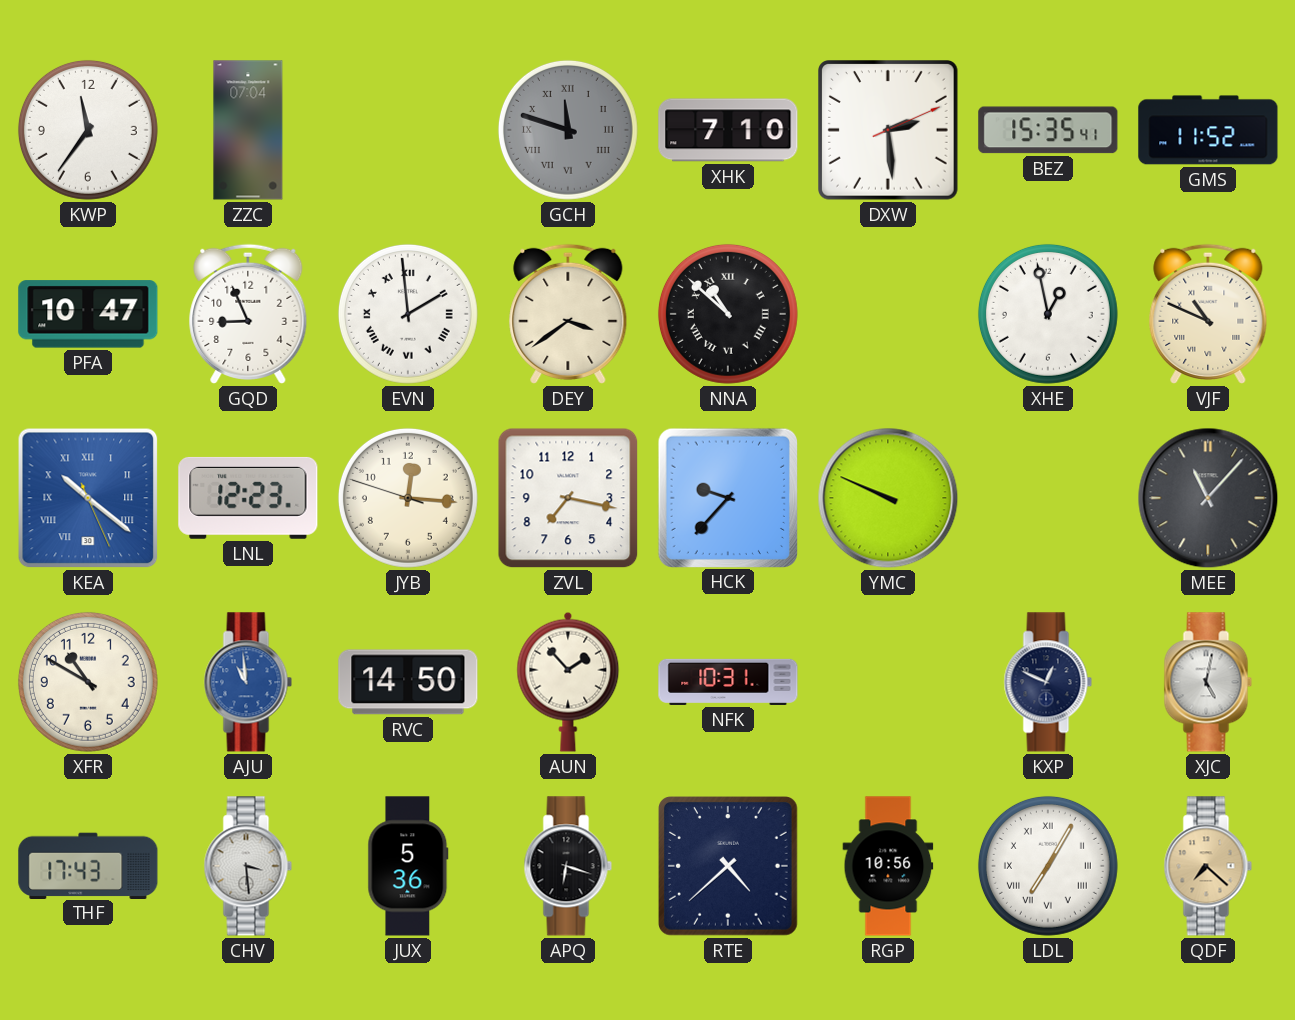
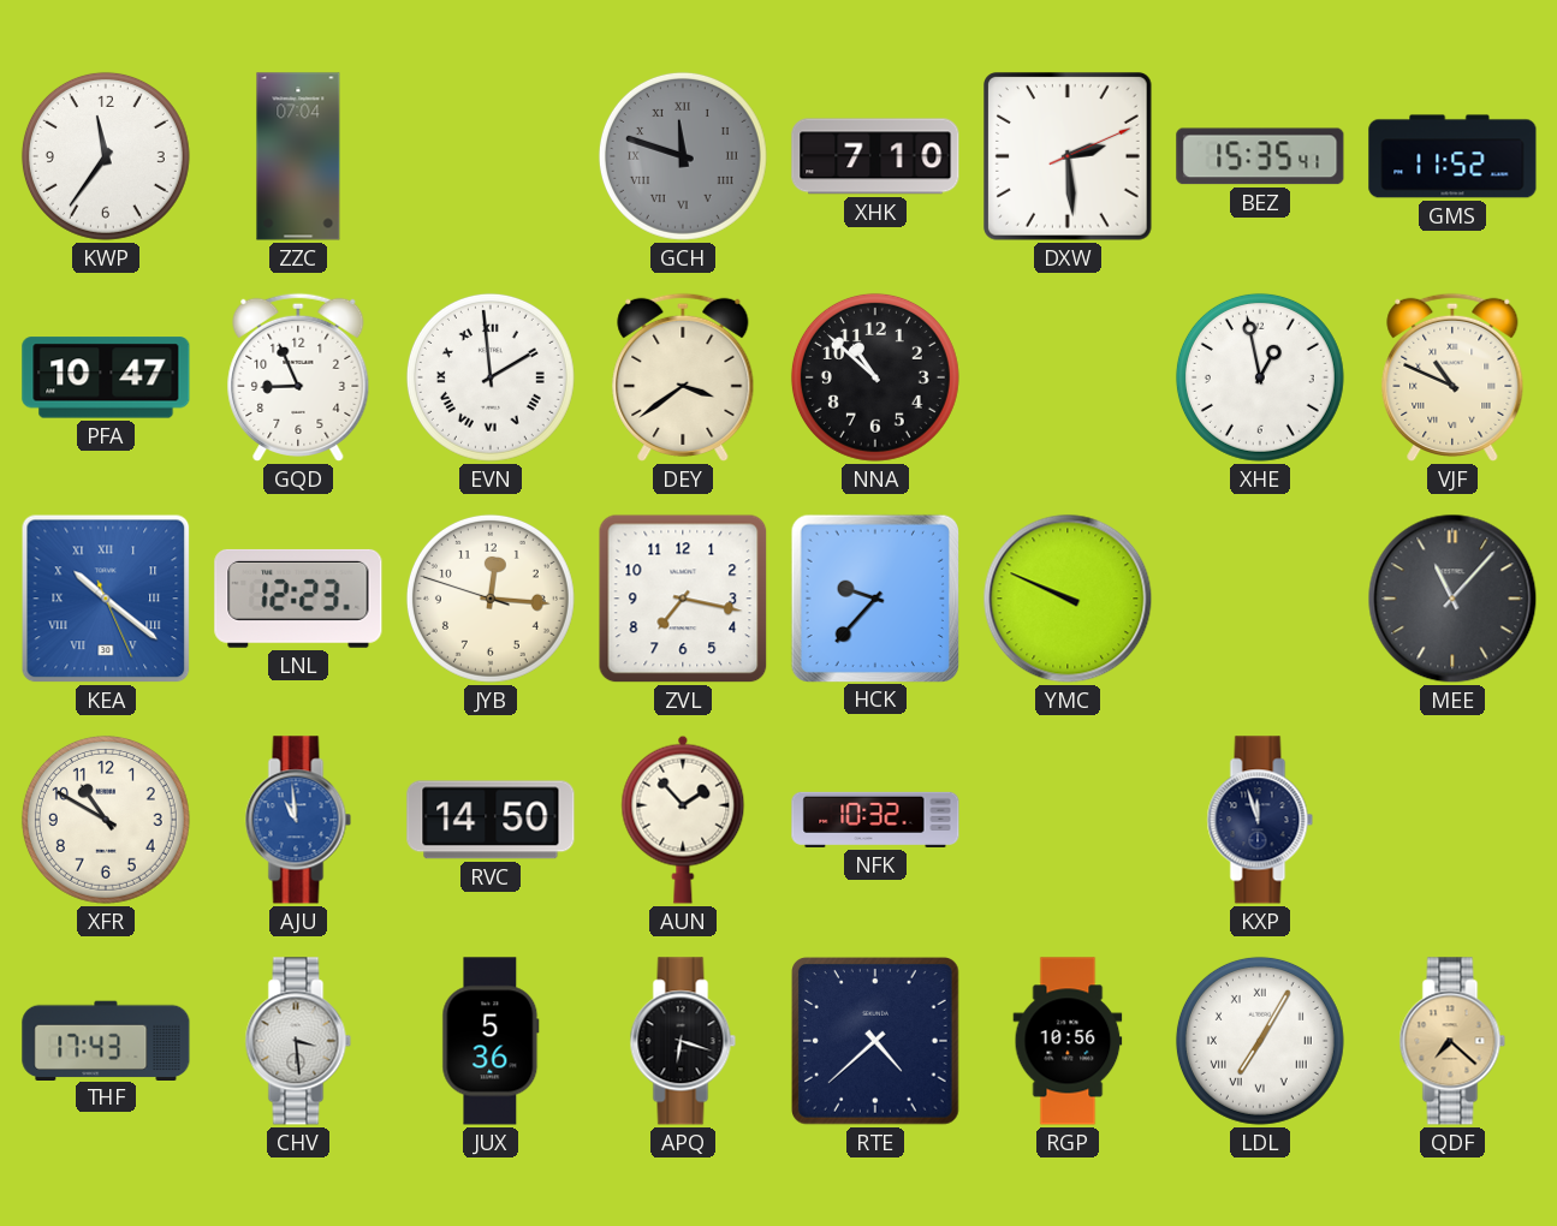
NNA numerals: Roman -> Arabic
NFK: 10:31 -> 10:32
KXP: 12:49 -> 11:57
XJC: 5:02 -> none
